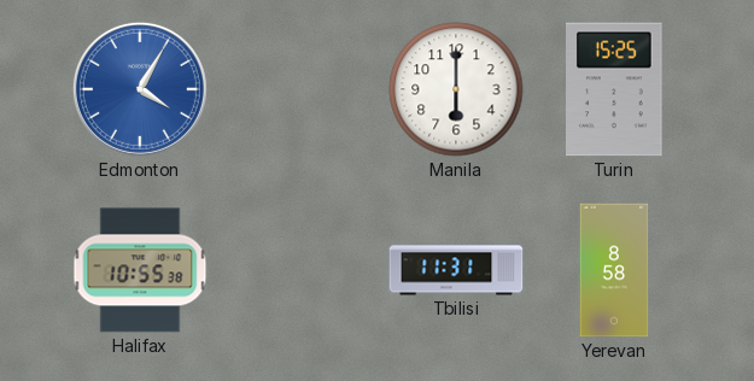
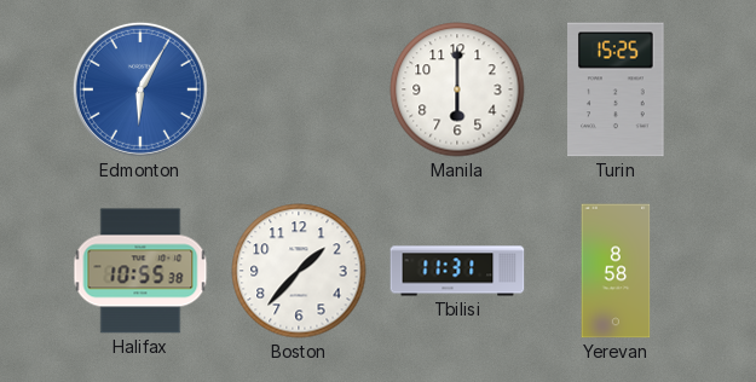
Edmonton: 4:05 -> 6:05
Boston: none -> 1:37
